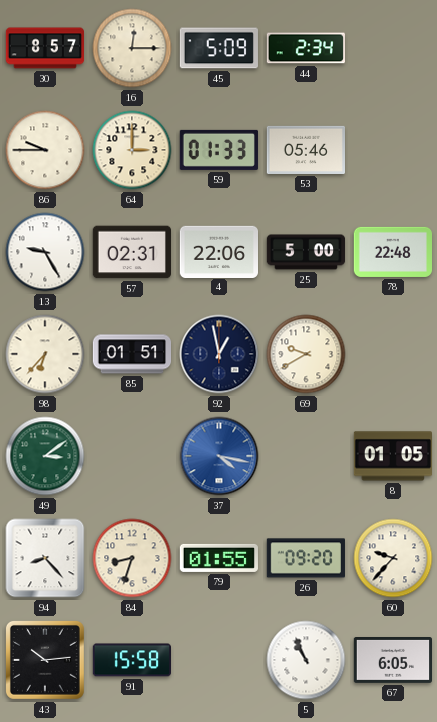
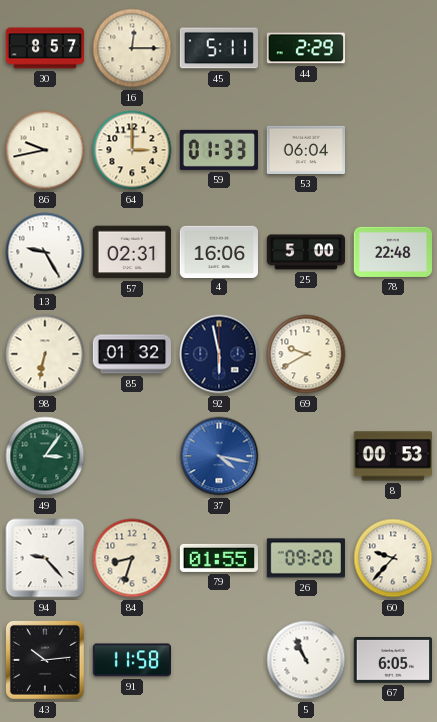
45: 5:09 -> 5:11
44: 2:34 -> 2:29
86: 9:45 -> 9:43
53: 05:46 -> 06:04
4: 22:06 -> 16:06
98: 6:37 -> 6:32
85: 01:51 -> 01:32
92: 12:58 -> 5:58
49: 3:09 -> 3:06
8: 01:05 -> 00:53
94: 8:23 -> 9:23
91: 15:58 -> 11:58
